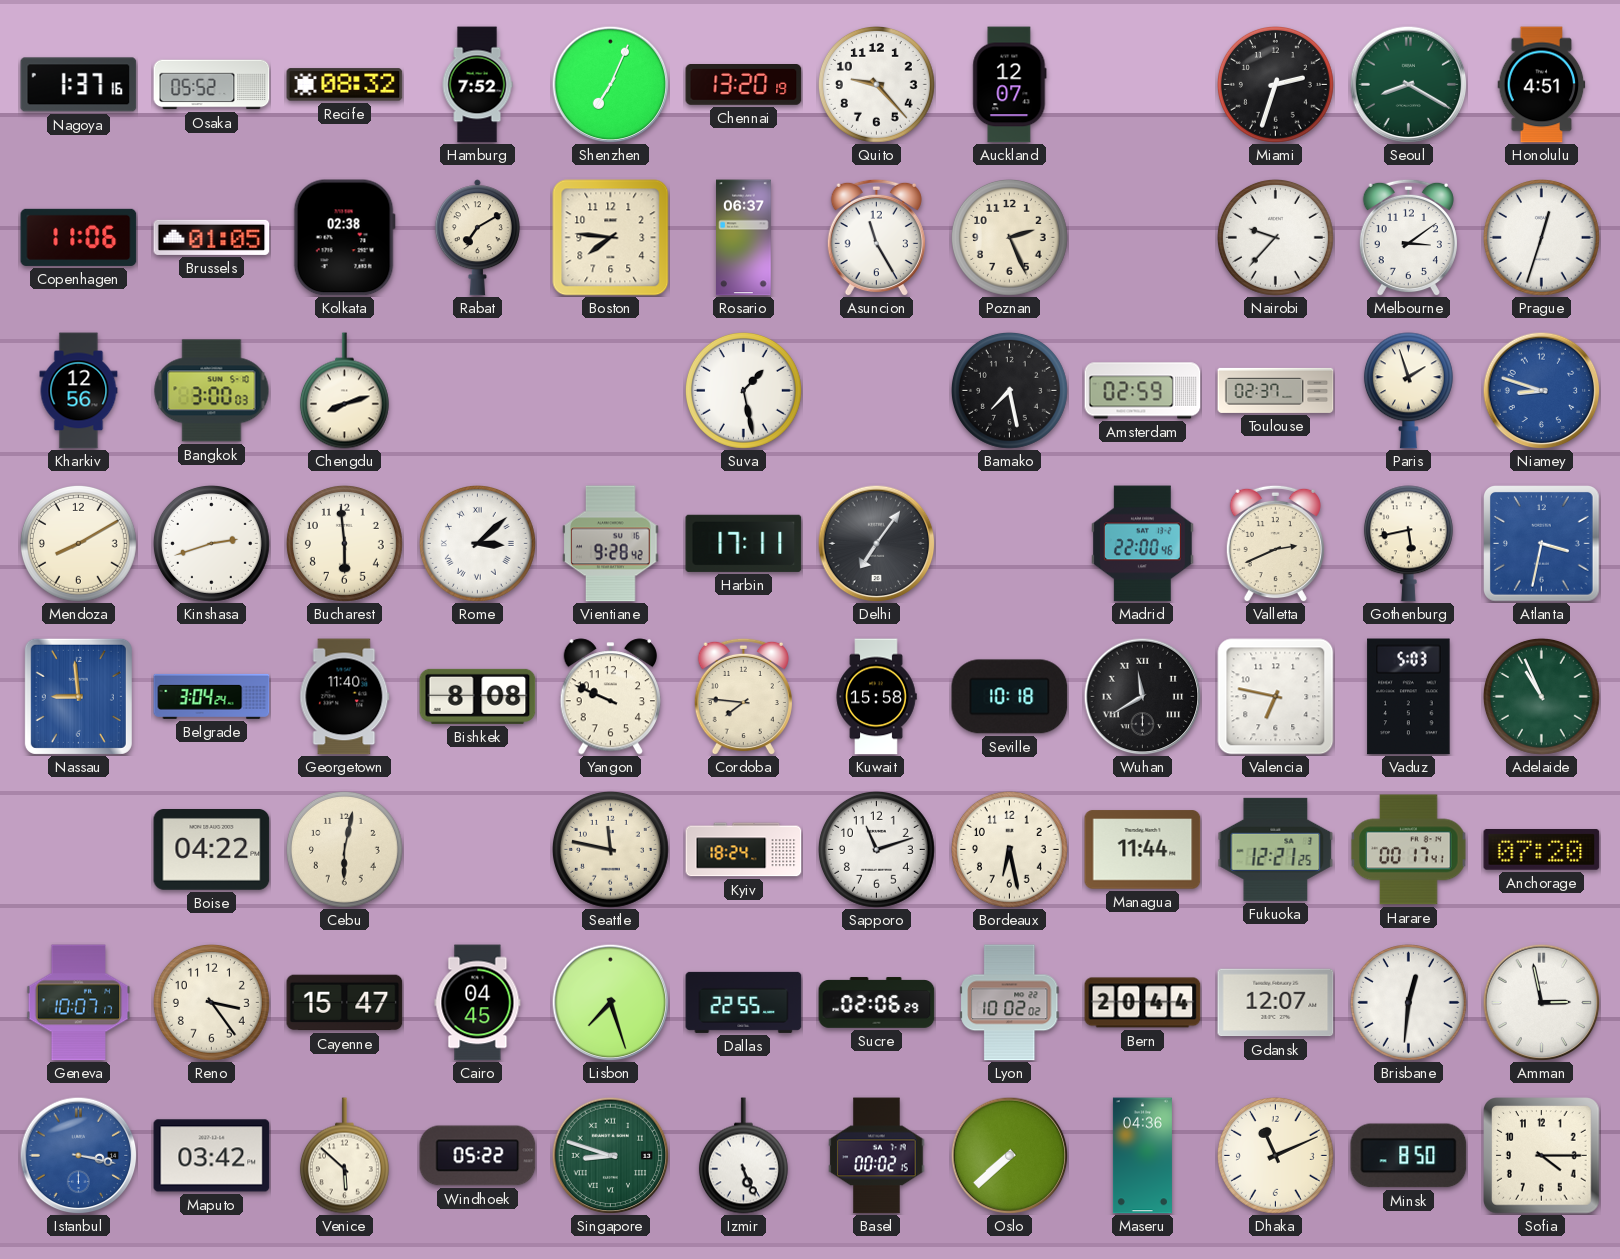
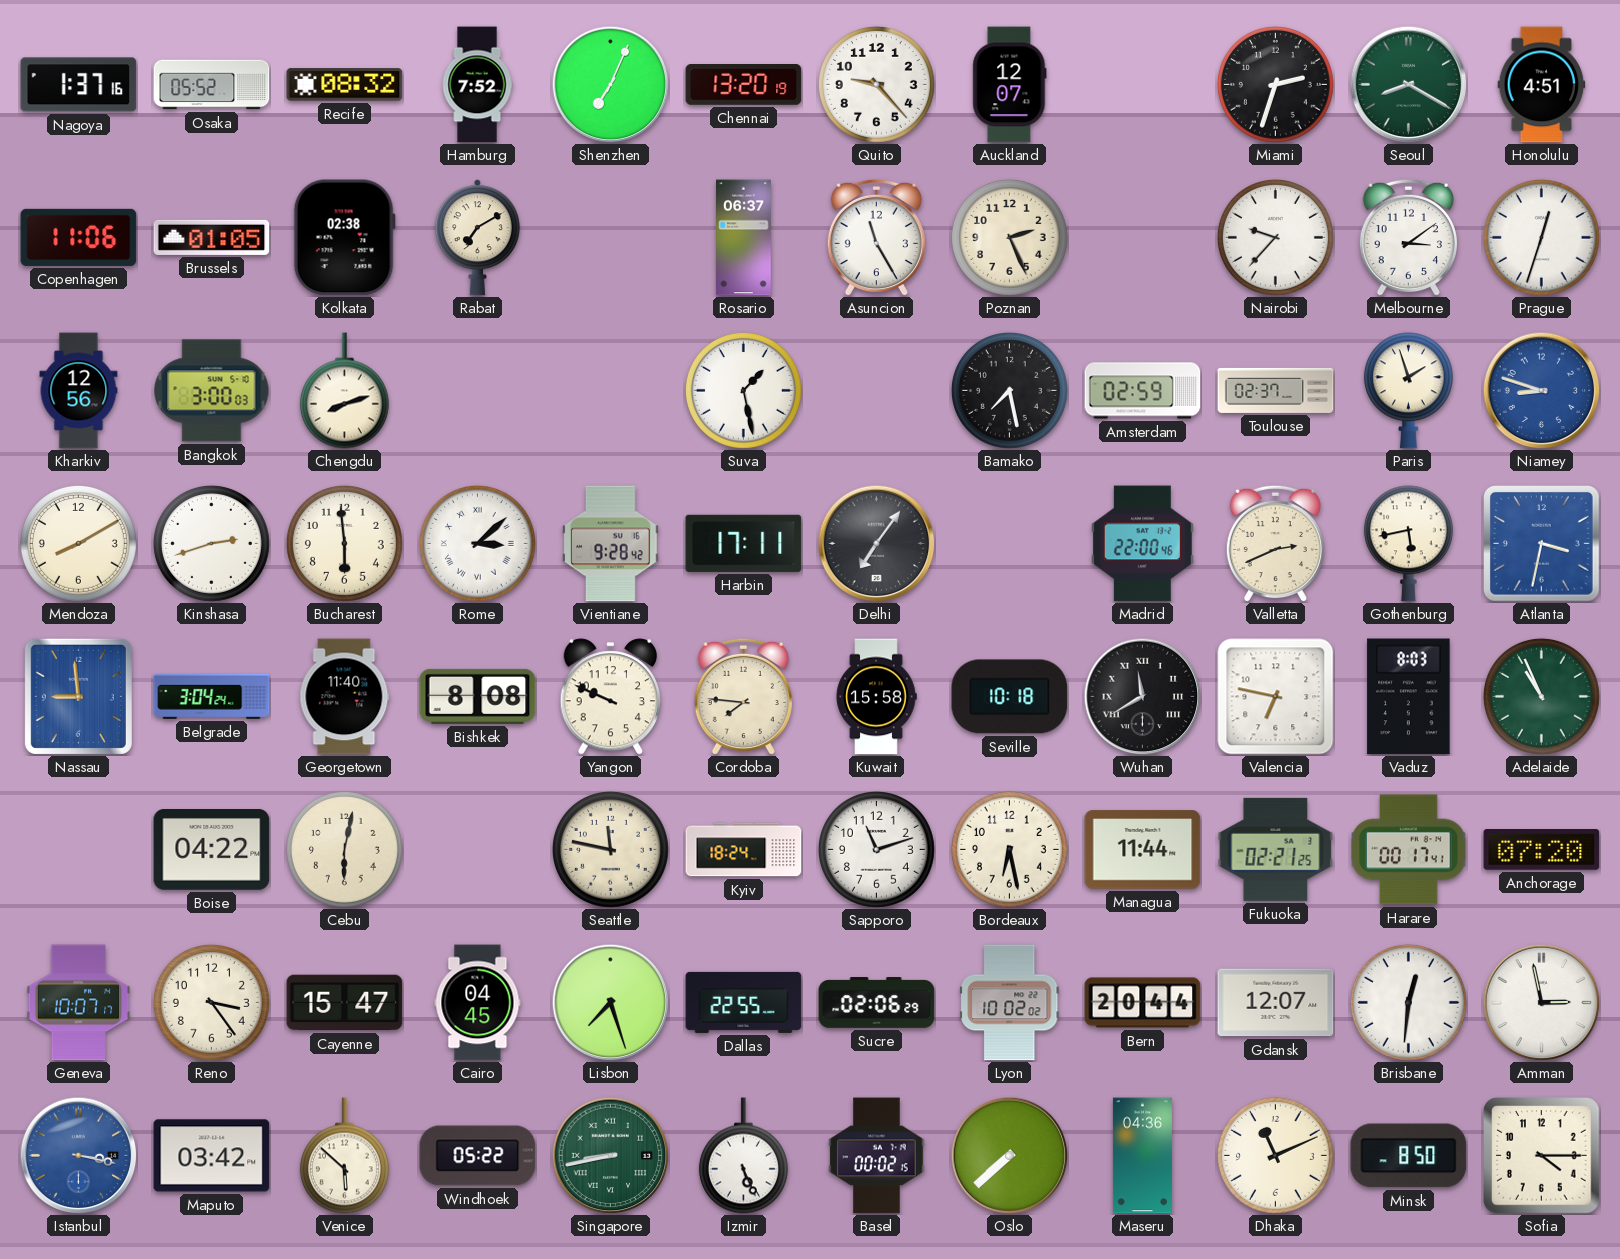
Boston: 7:46 -> none
Vaduz: 5:03 -> 8:03
Fukuoka: 12:21 -> 02:21
Singapore: 8:48 -> 8:43
